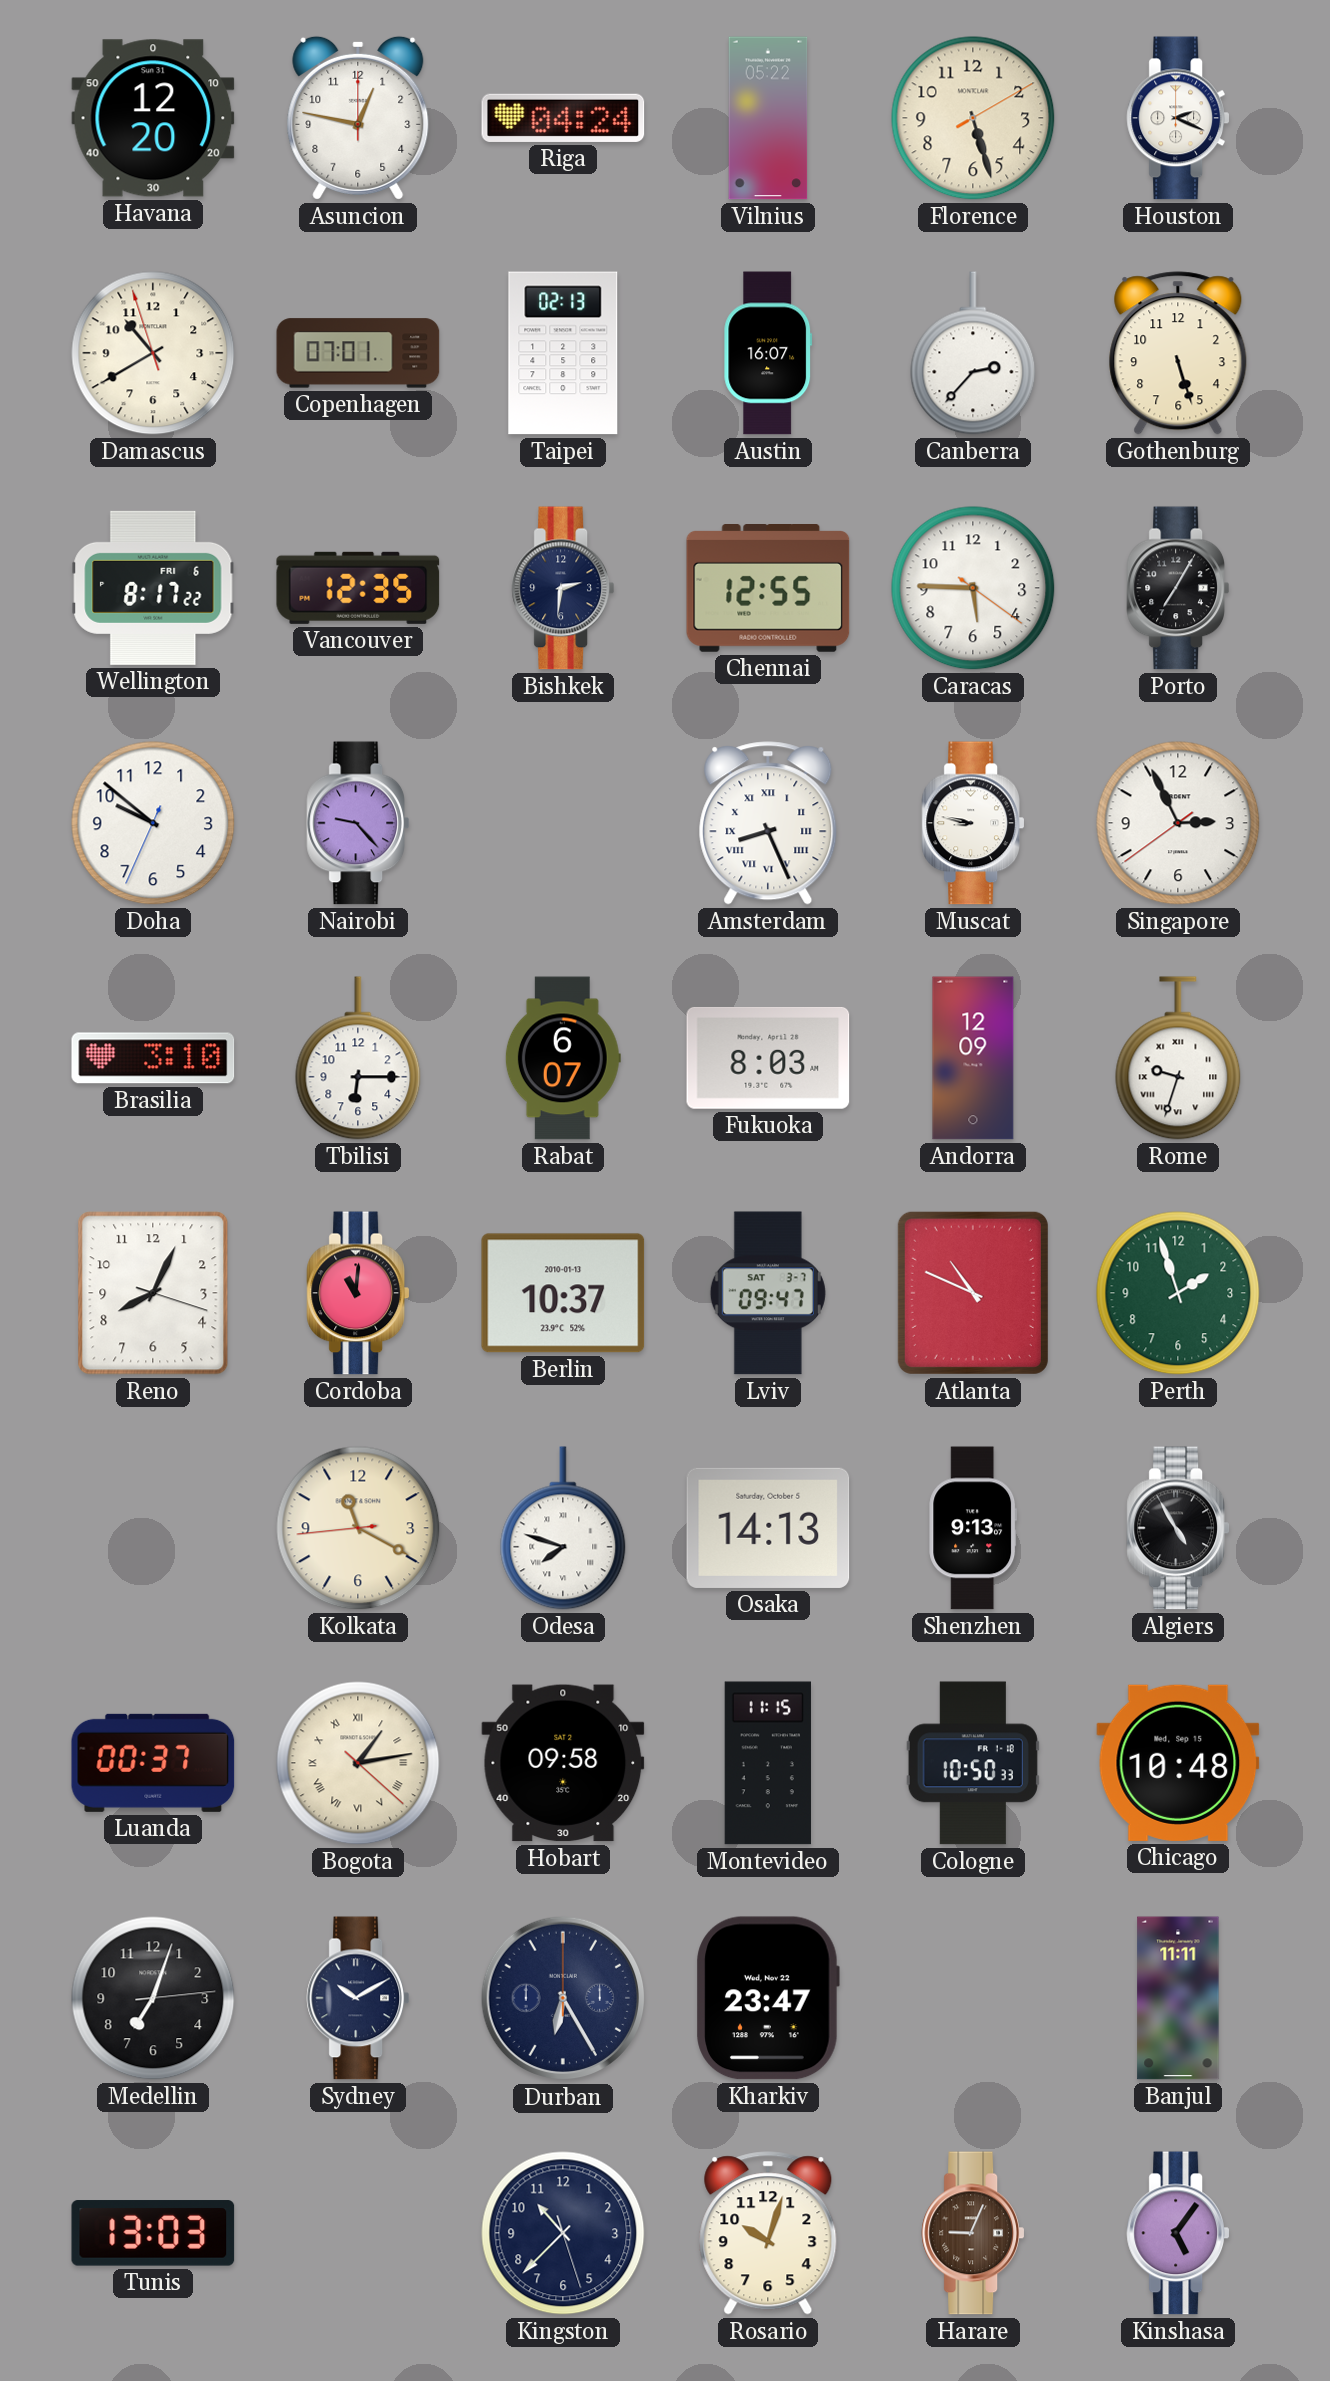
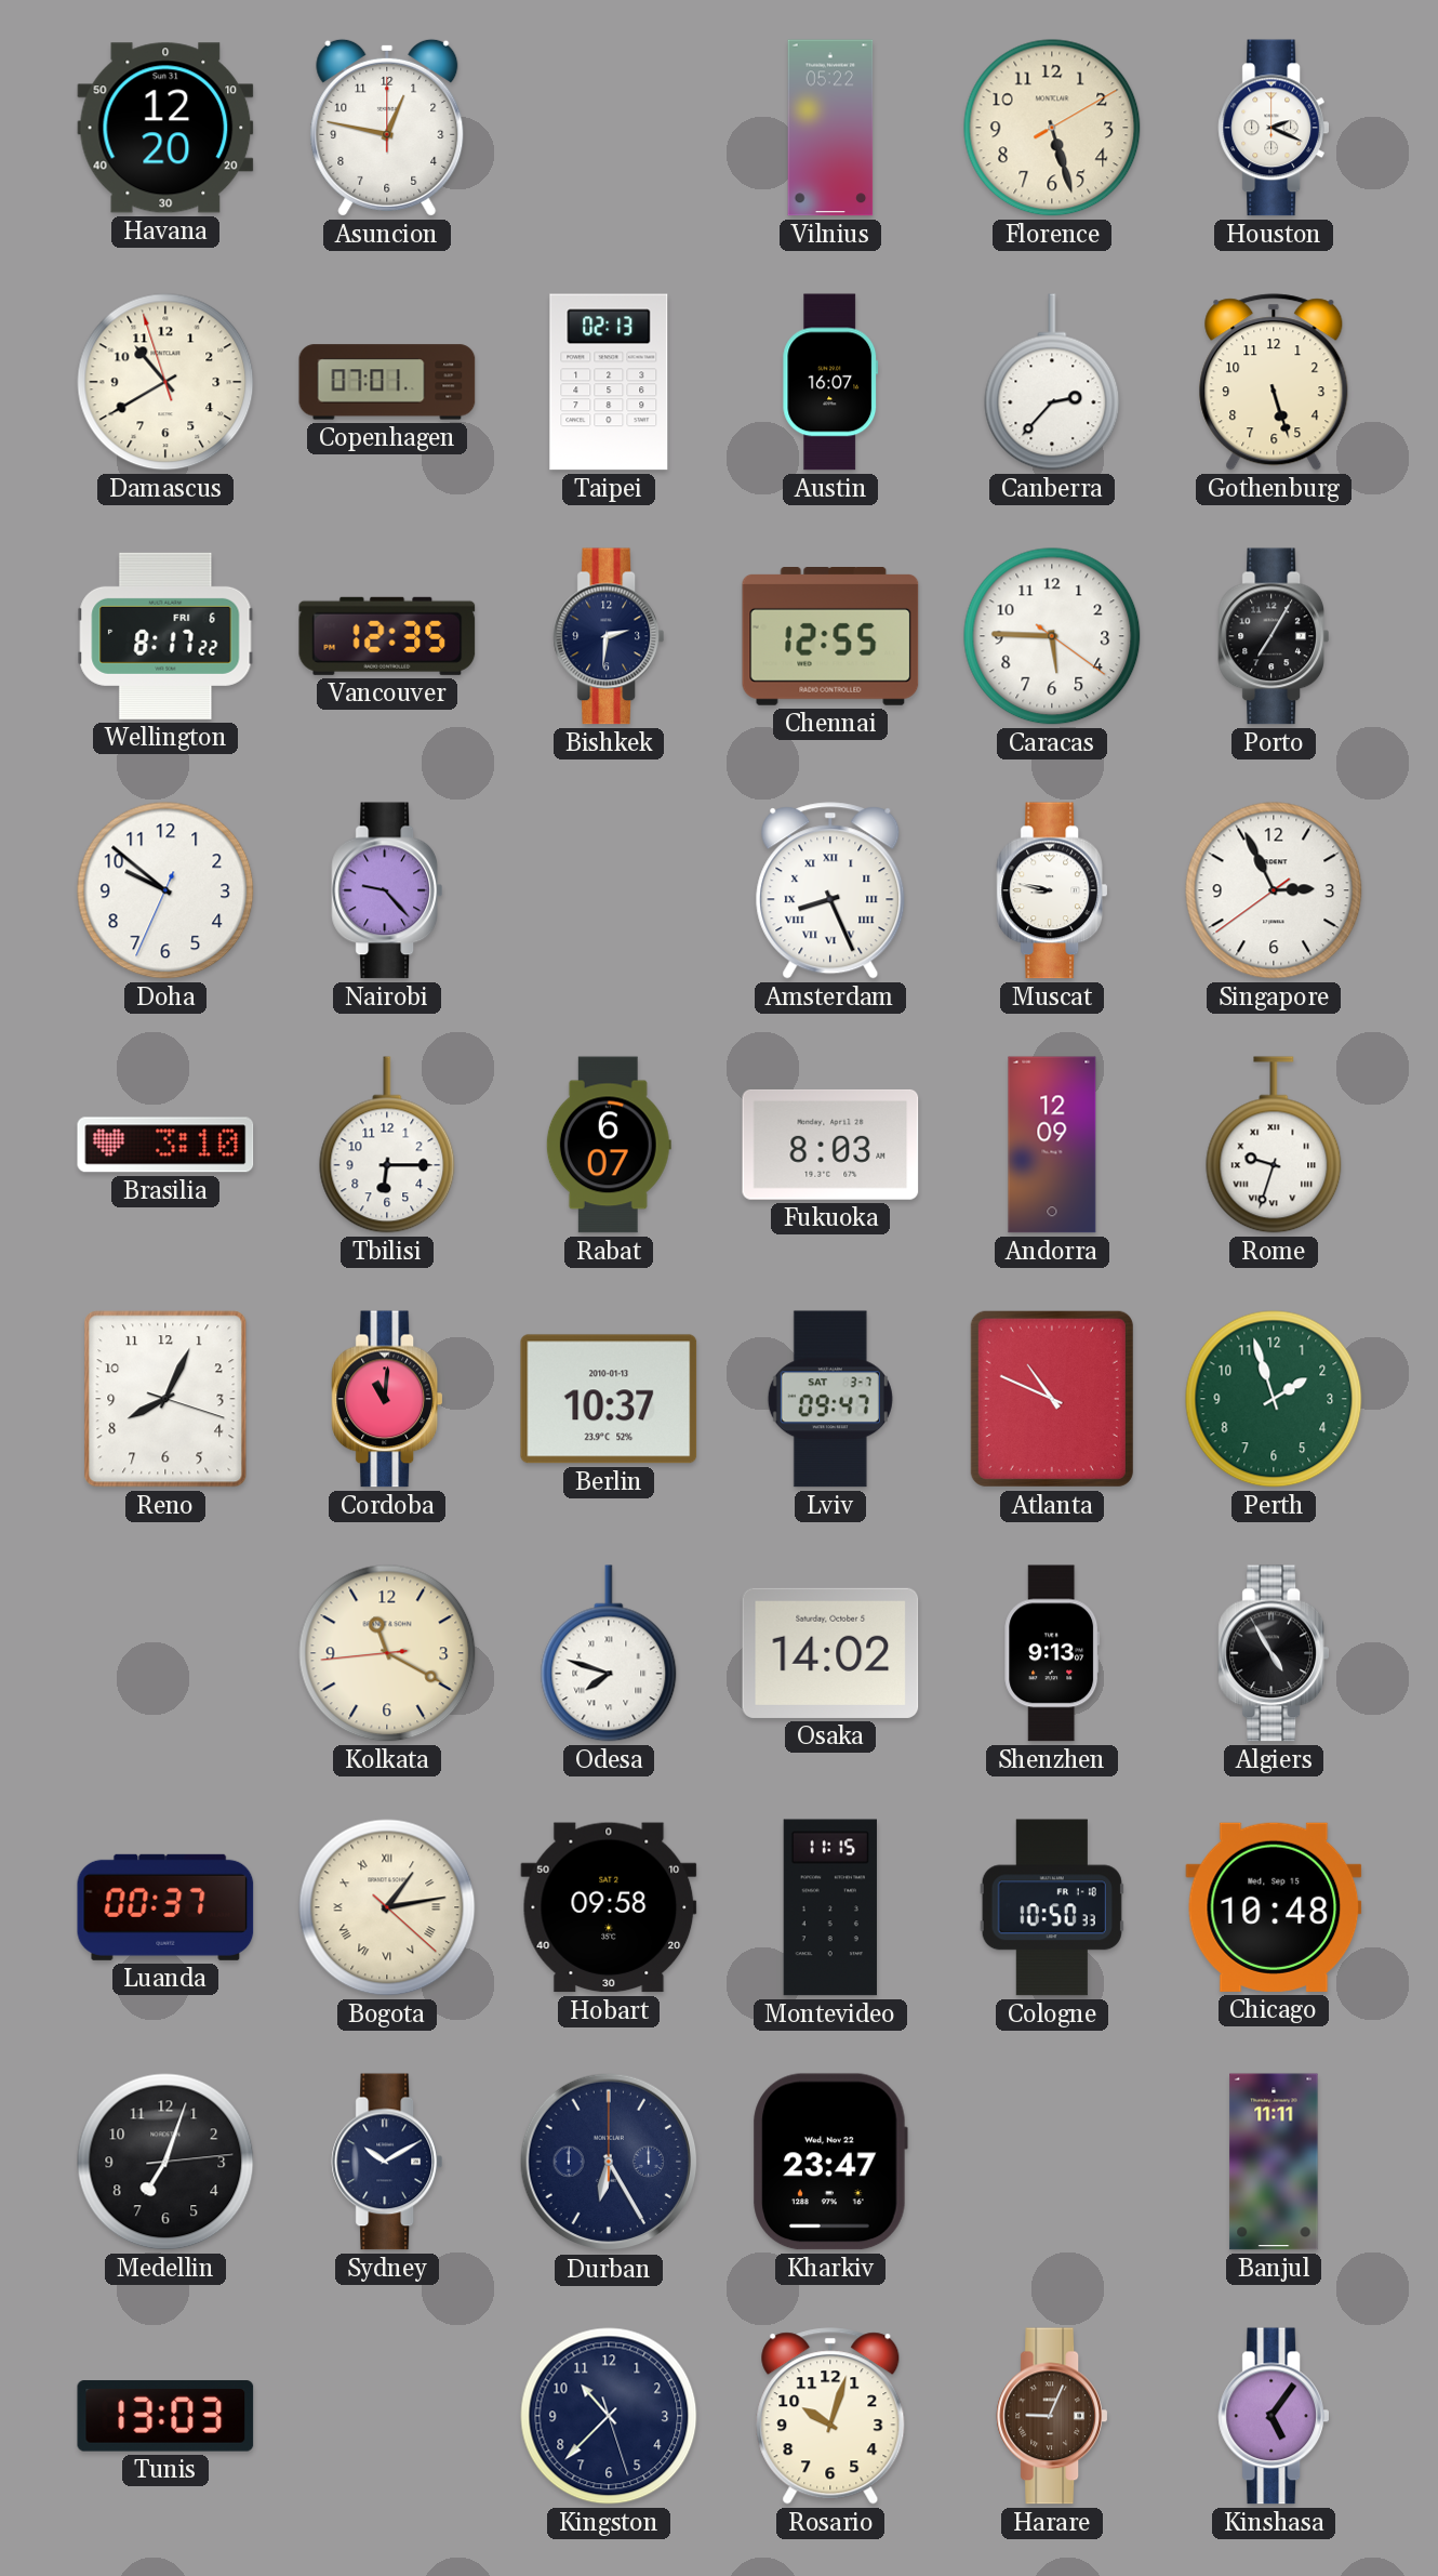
Riga: 04:24 -> none
Osaka: 14:13 -> 14:02
